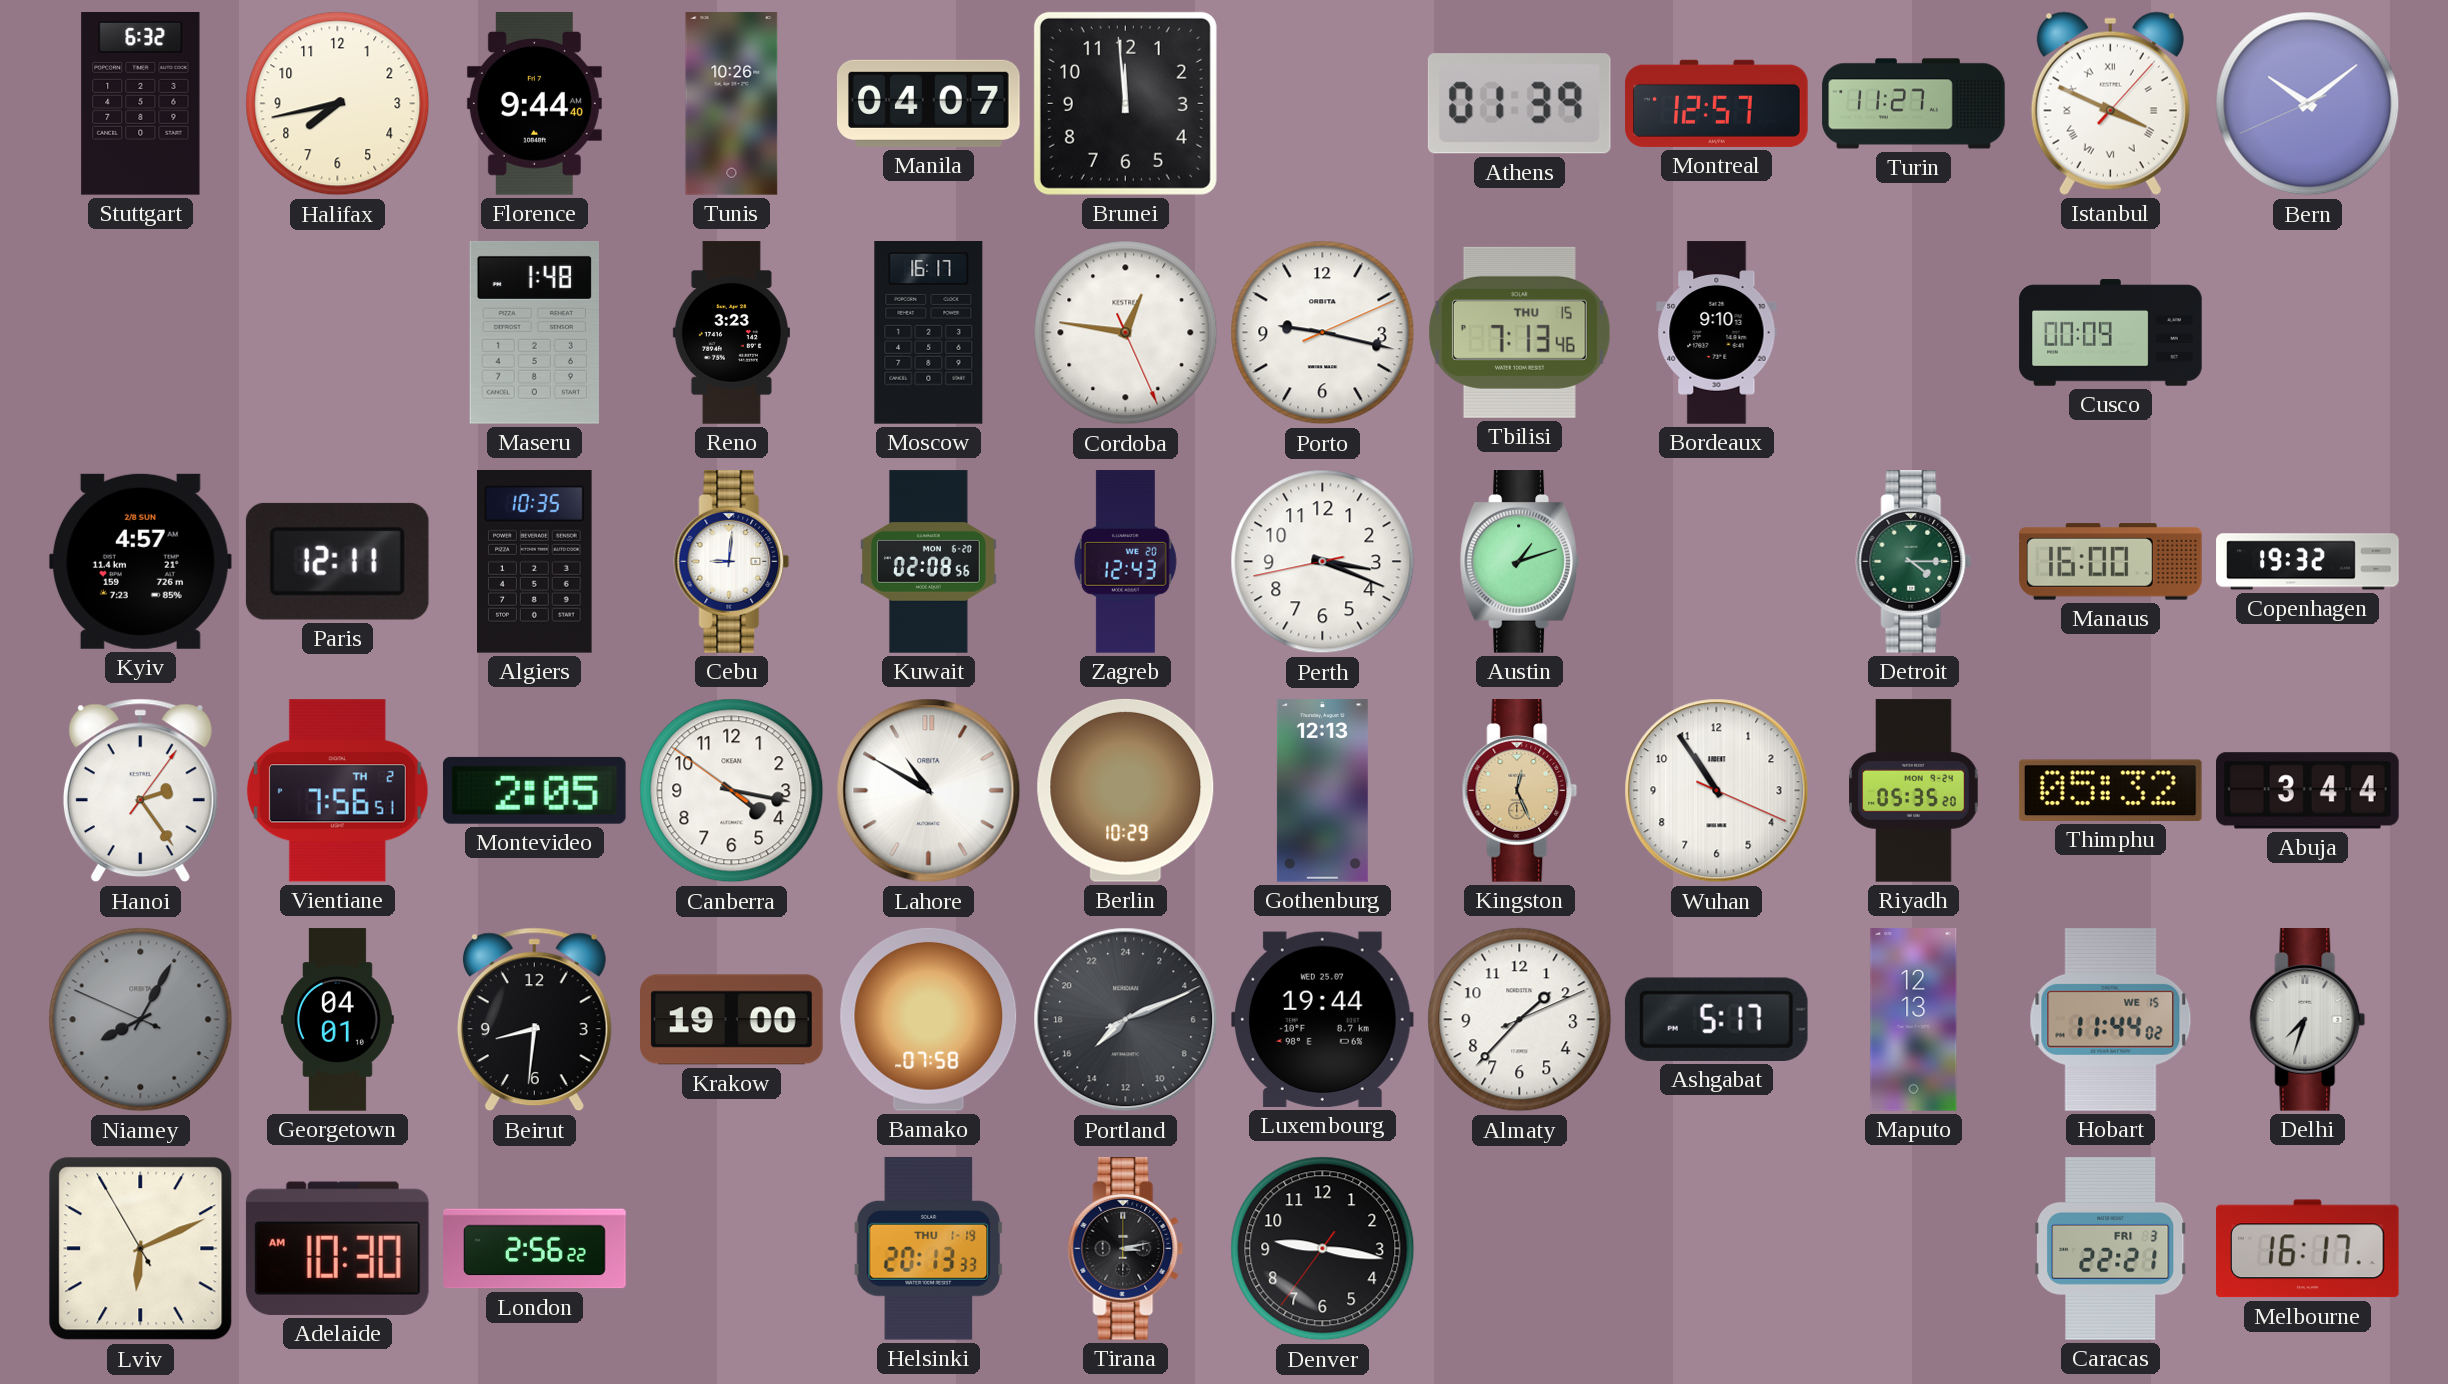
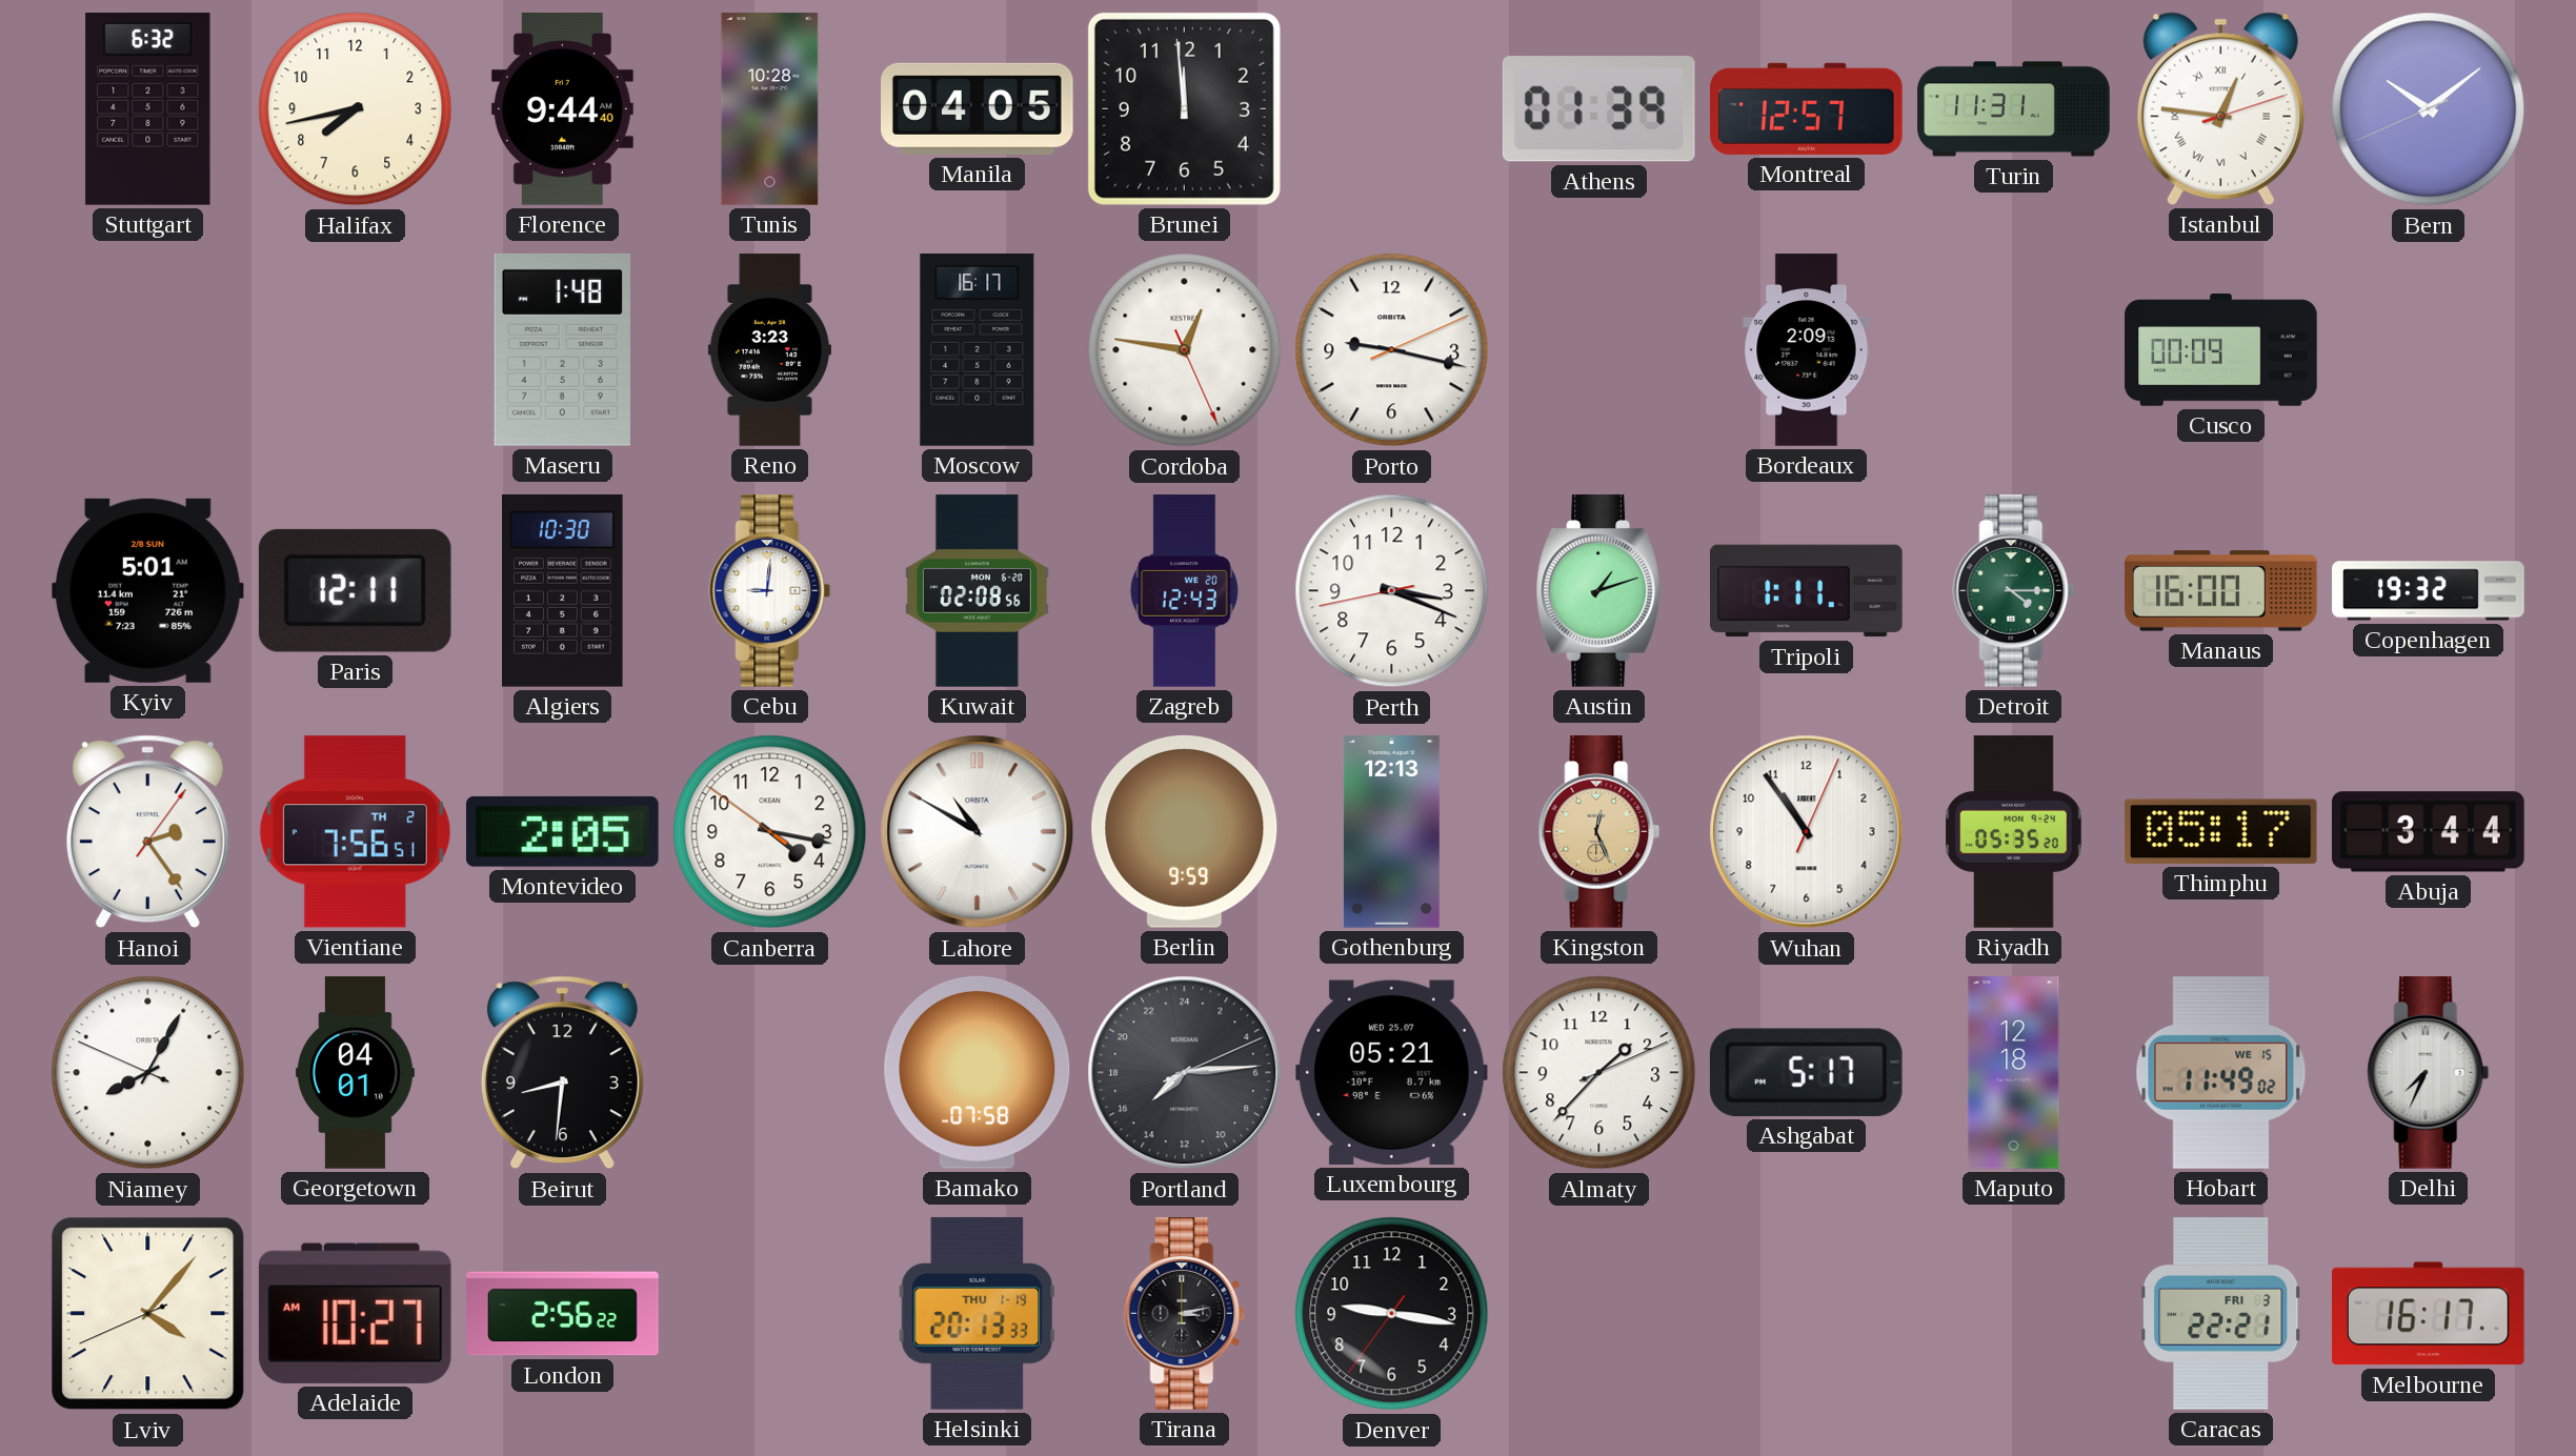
Tunis: 10:26 -> 10:28
Manila: 04:07 -> 04:05
Turin: 11:27 -> 11:31
Istanbul: 3:49 -> 12:46
Tbilisi: 7:13 -> none
Bordeaux: 9:10 -> 2:09
Kyiv: 4:57 -> 5:01
Algiers: 10:35 -> 10:30
Tripoli: none -> 1:11
Berlin: 10:29 -> 9:59
Wuhan: 10:54:19 -> 10:54:04
Thimphu: 05:32 -> 05:17
Niamey dial: grey -> white
Krakow: 19:00 -> none
Portland: 15:11 -> 15:14
Luxembourg: 19:44 -> 05:21
Maputo: 12:13 -> 12:18
Hobart: 11:44 -> 11:49
Delhi: 7:33 -> 7:34
Lviv: 6:10 -> 4:06
Adelaide: 10:30 -> 10:27
